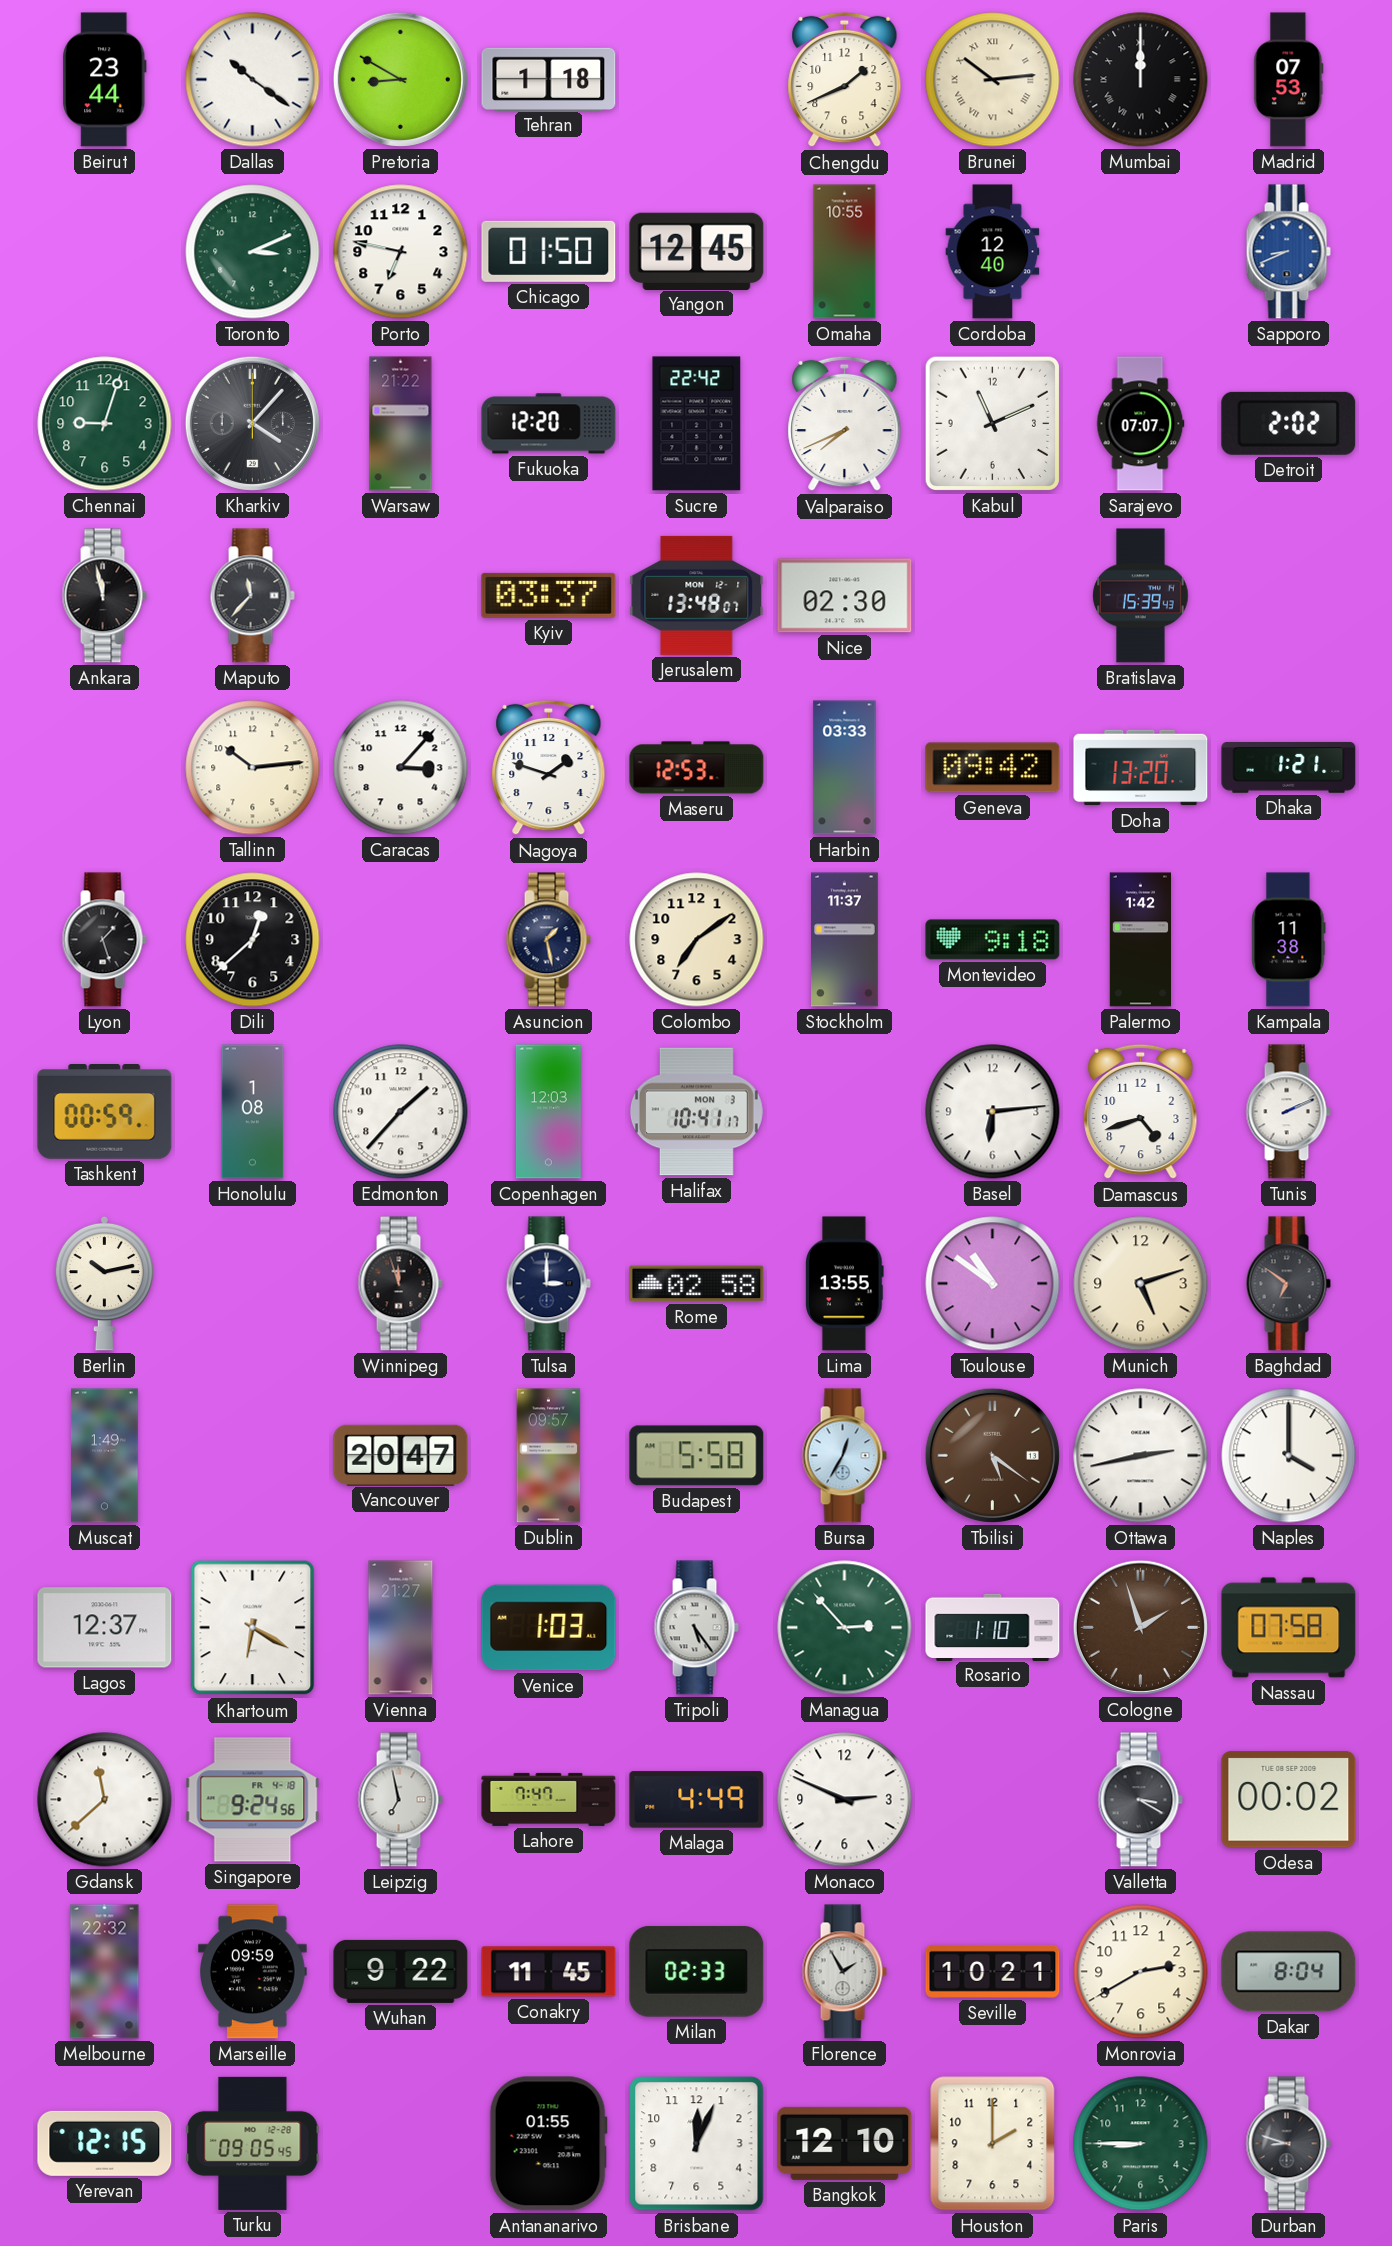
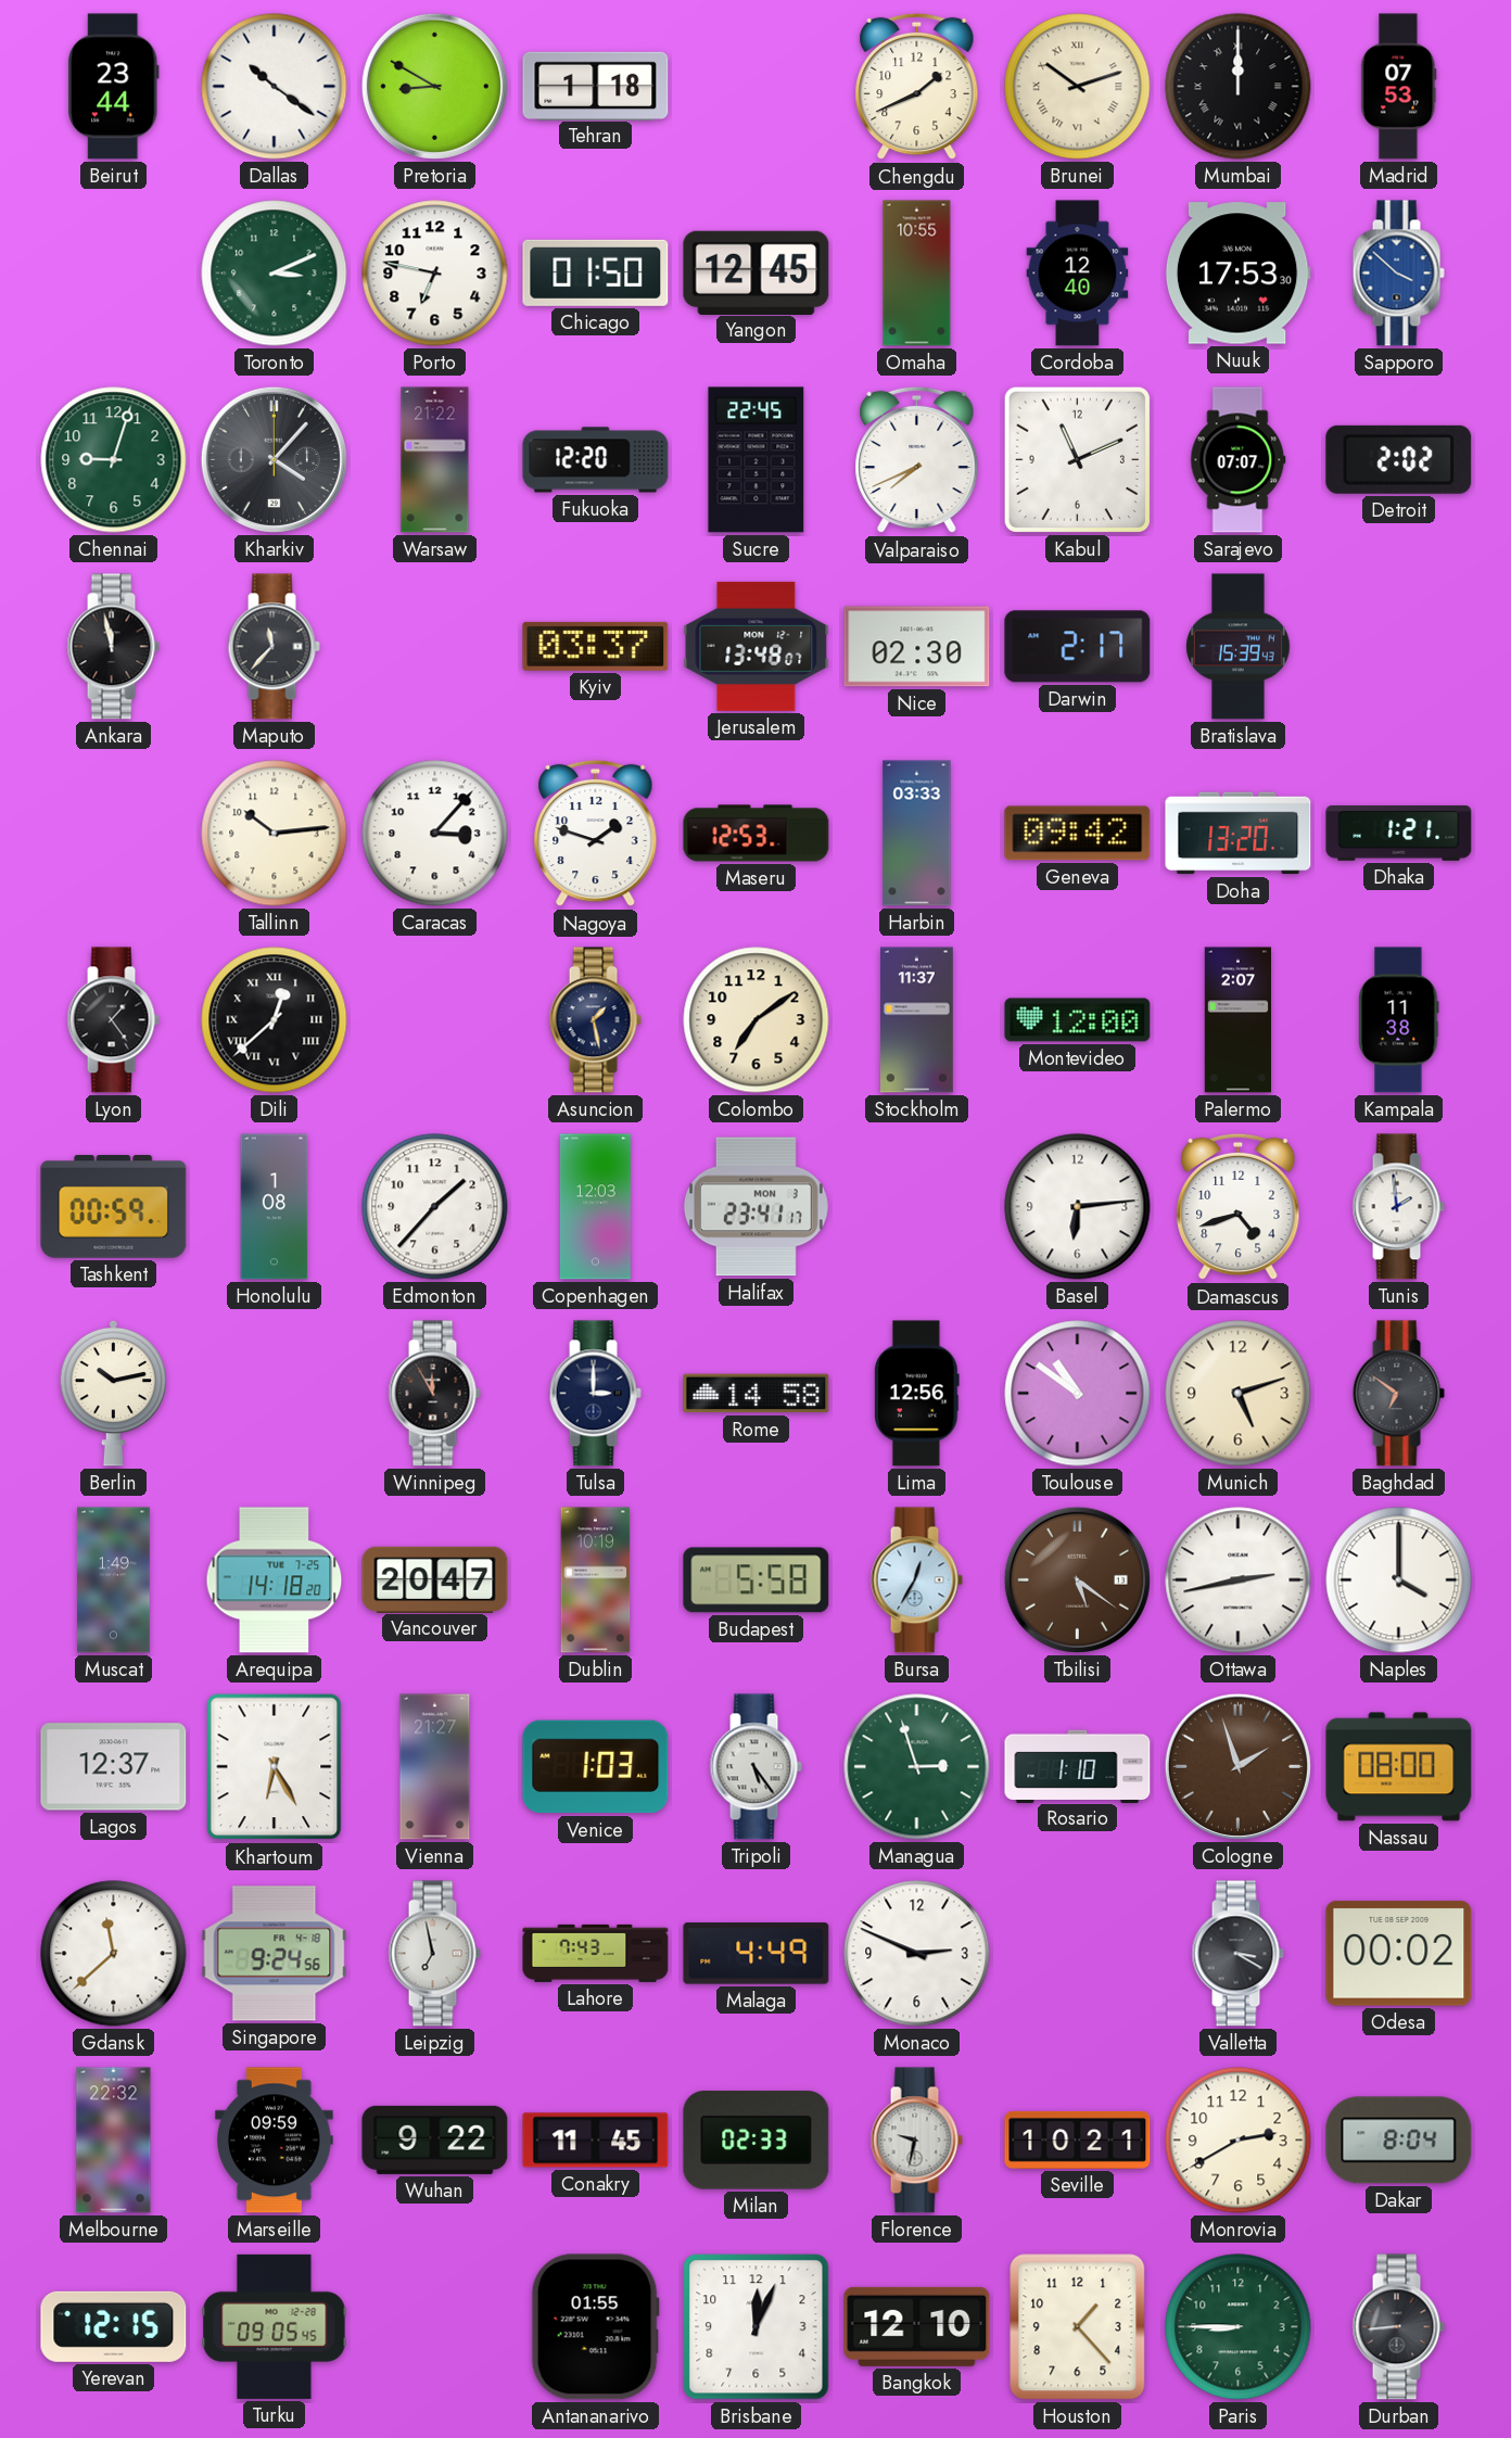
Brunei: 10:14 -> 10:12
Nuuk: none -> 17:53
Sapporo: 8:41 -> 3:52
Sucre: 22:42 -> 22:45
Darwin: none -> 2:17
Lyon: 1:27 -> 1:24
Dili numerals: Arabic -> Roman
Montevideo: 9:18 -> 12:00
Palermo: 1:42 -> 2:07
Halifax: 10:41 -> 23:41
Tunis: 2:11 -> 1:59
Winnipeg: 11:57 -> 11:55
Rome: 02:58 -> 14:58
Lima: 13:55 -> 12:56
Arequipa: none -> 14:18
Dublin: 09:57 -> 10:19
Khartoum: 6:20 -> 6:25
Managua: 2:53 -> 2:57
Nassau: 07:58 -> 08:00
Lahore: 7:47 -> 7:43
Florence: 1:55 -> 9:32
Houston: 2:00 -> 1:23
Durban: 8:48 -> 8:44
